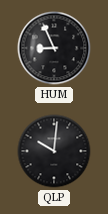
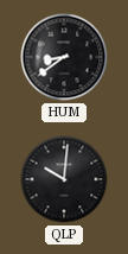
HUM: 8:56 -> 8:39
